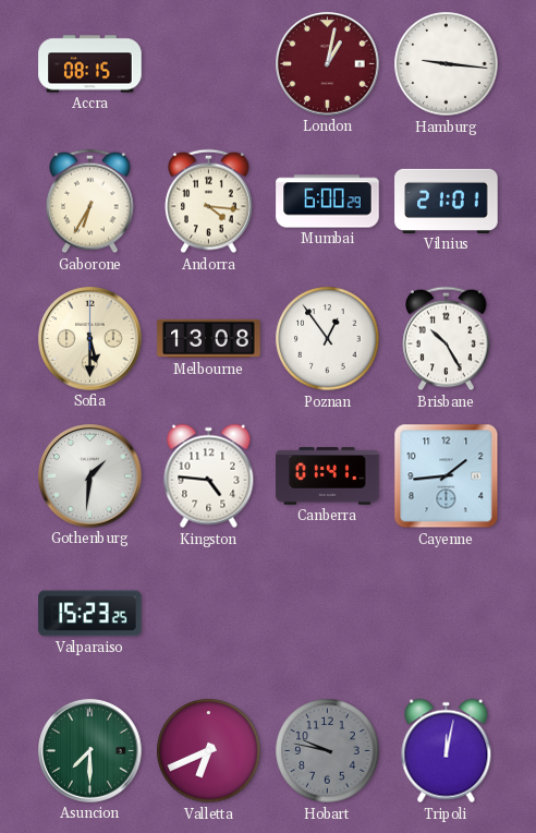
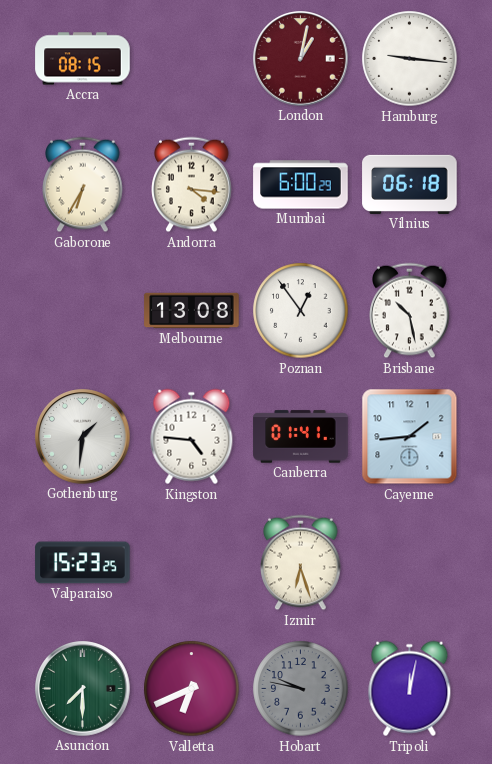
Vilnius: 21:01 -> 06:18
Sofia: 5:30 -> none
Brisbane: 10:25 -> 10:28
Izmir: none -> 6:27
